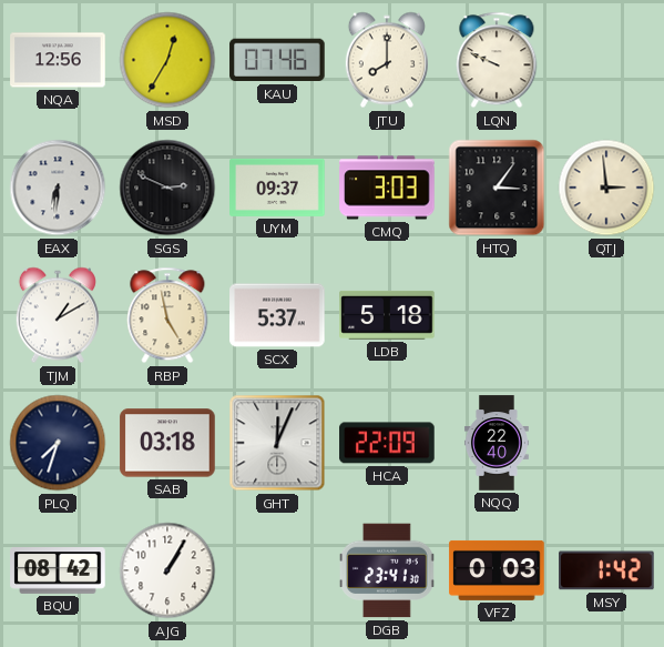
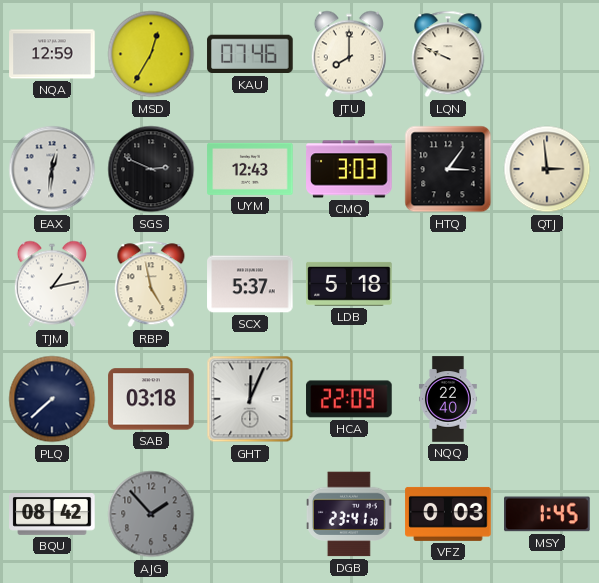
NQA: 12:56 -> 12:59
EAX: 6:31 -> 12:31
UYM: 09:37 -> 12:43
TJM: 1:10 -> 1:13
PLQ: 7:33 -> 7:38
AJG: 1:05 -> 1:53
AJG dial: white -> grey
MSY: 1:42 -> 1:45
